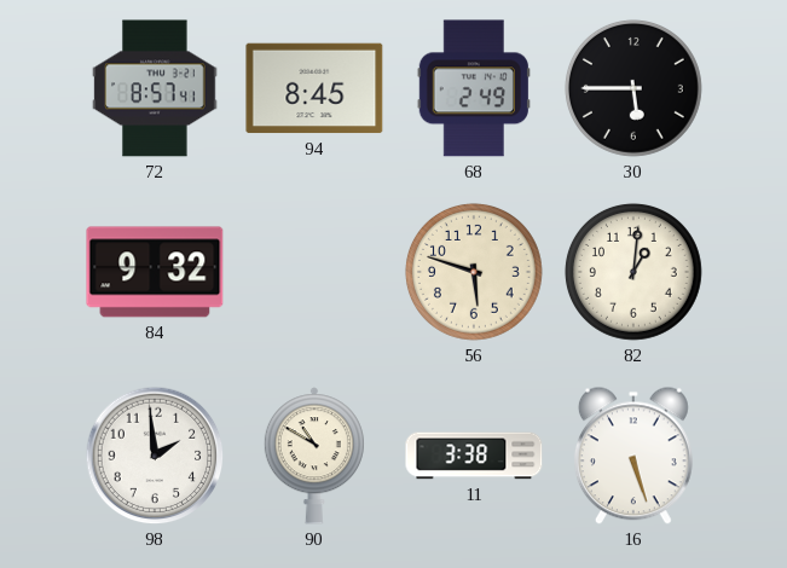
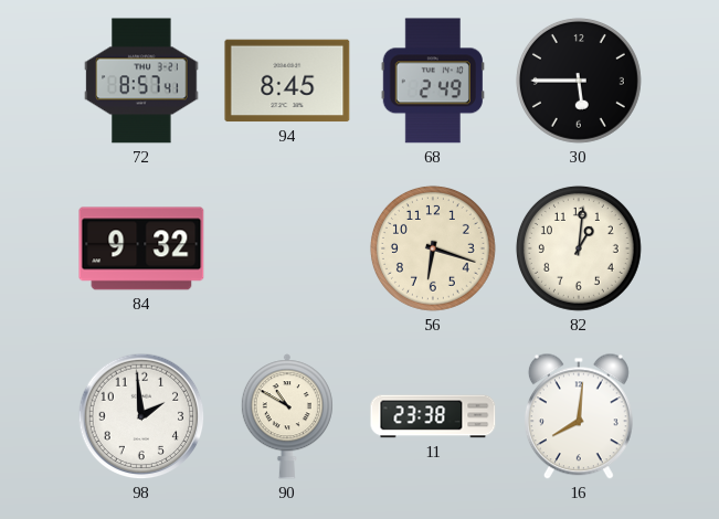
56: 5:48 -> 6:18
11: 3:38 -> 23:38
16: 5:27 -> 8:01
